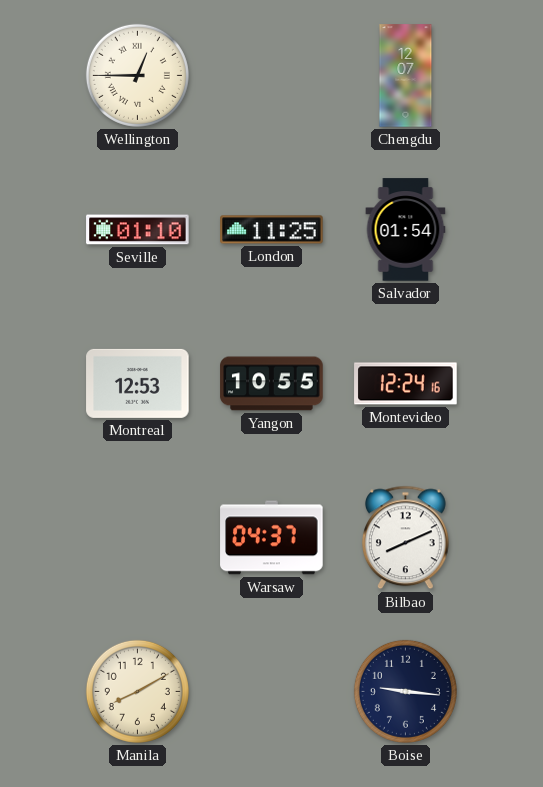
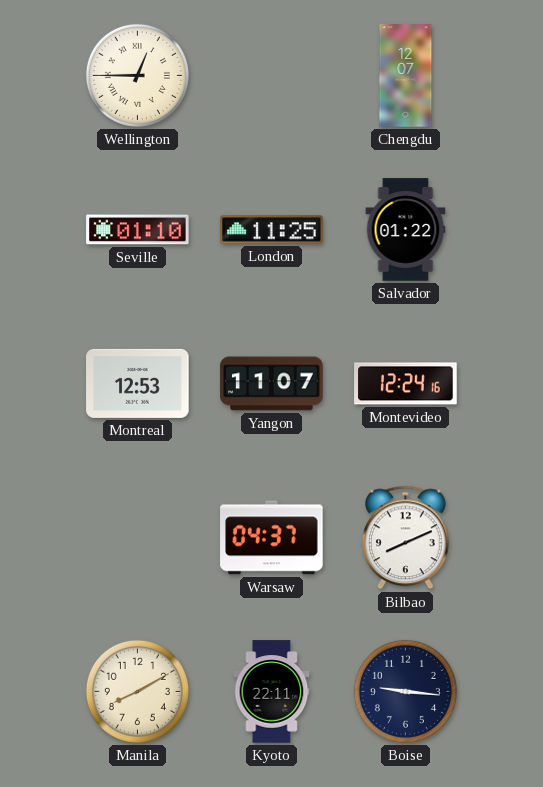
Salvador: 01:54 -> 01:22
Yangon: 10:55 -> 11:07
Kyoto: none -> 22:11
